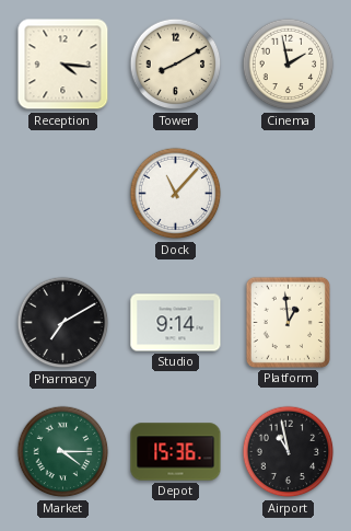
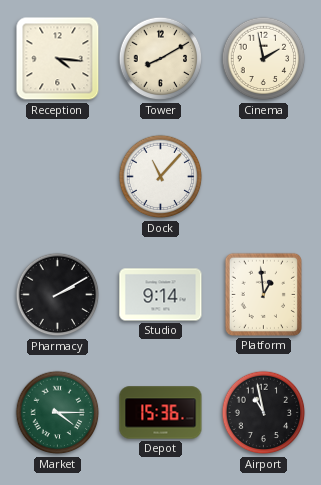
Pharmacy: 7:10 -> 2:10
